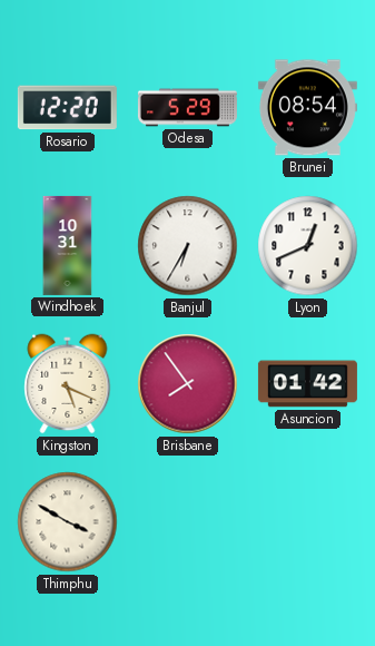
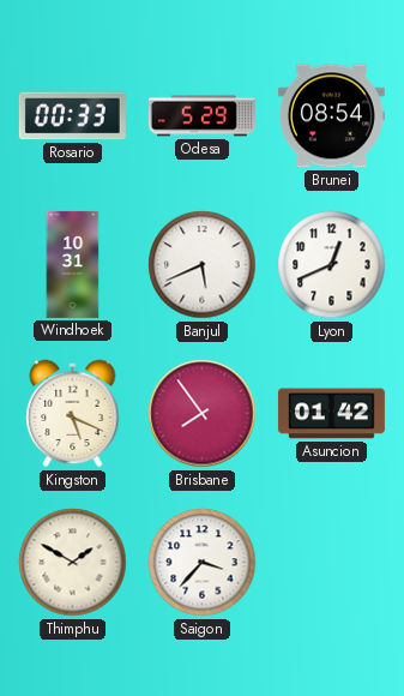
Rosario: 12:20 -> 00:33
Banjul: 6:35 -> 5:41
Thimphu: 3:50 -> 1:50
Saigon: none -> 3:37
